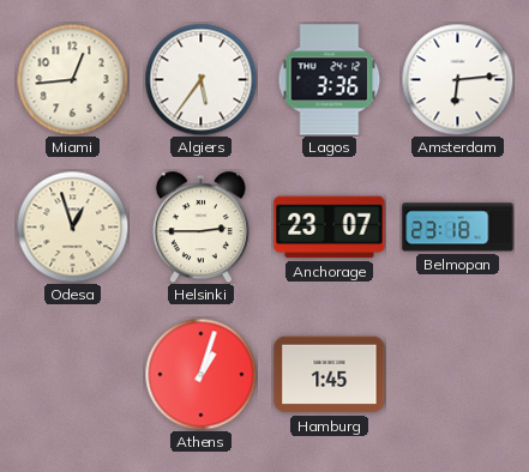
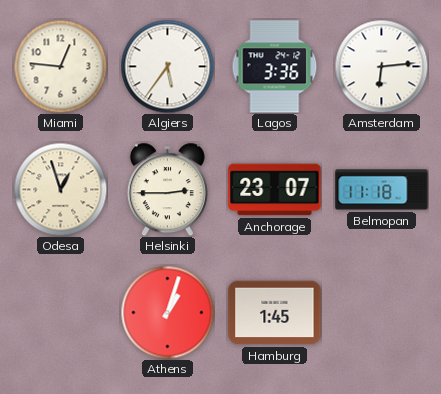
Miami: 12:44 -> 12:46
Belmopan: 23:18 -> 11:18
